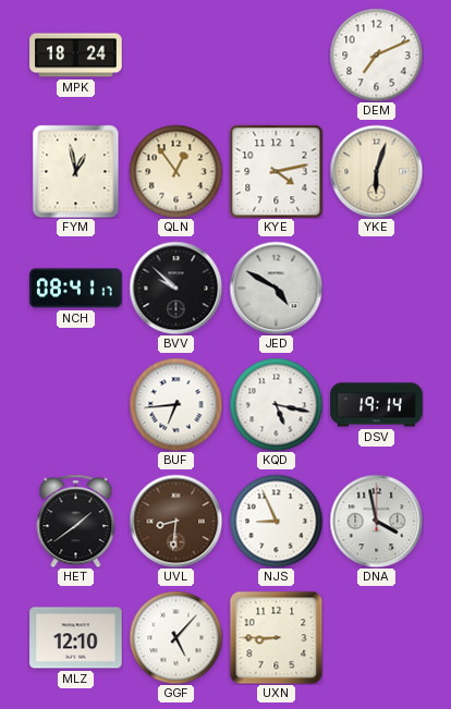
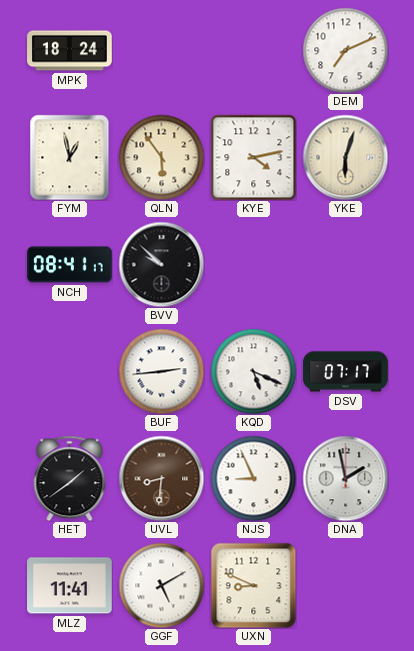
QLN: 12:54 -> 5:54
JED: 4:50 -> none
BUF: 6:44 -> 2:44
KQD: 5:17 -> 5:19
DSV: 19:14 -> 07:17
DNA: 3:58 -> 1:58
MLZ: 12:10 -> 11:41
GGF: 5:07 -> 5:10
UXN: 8:45 -> 8:49
